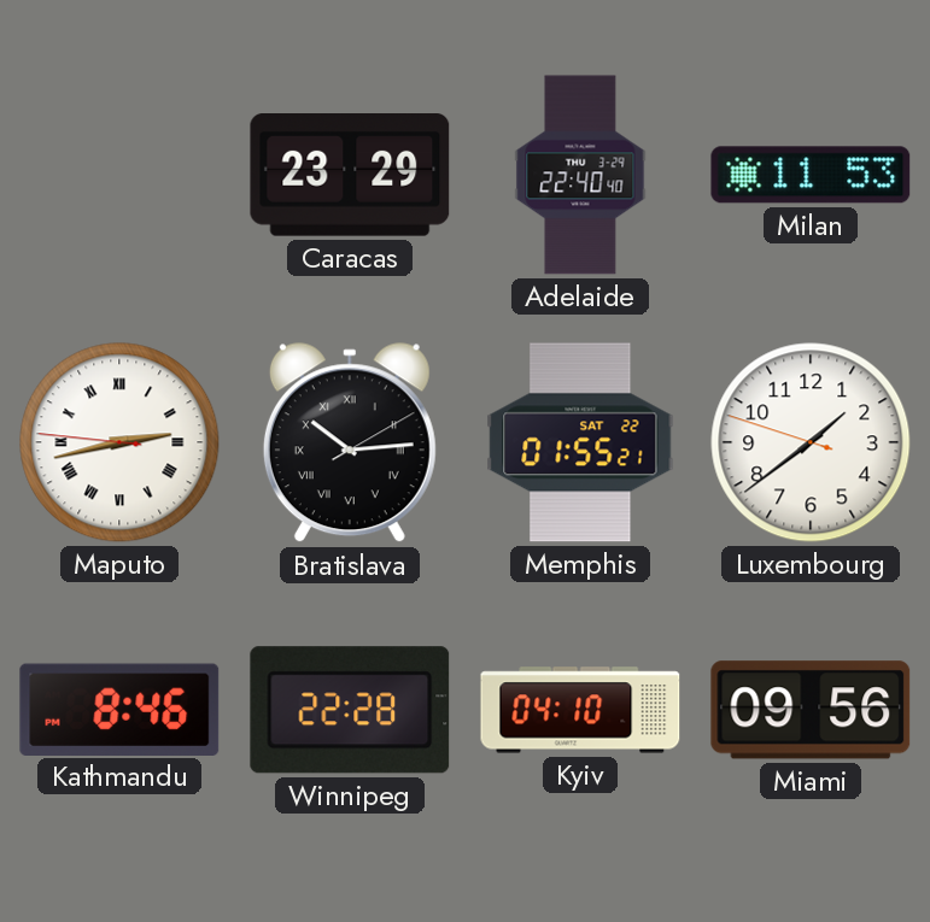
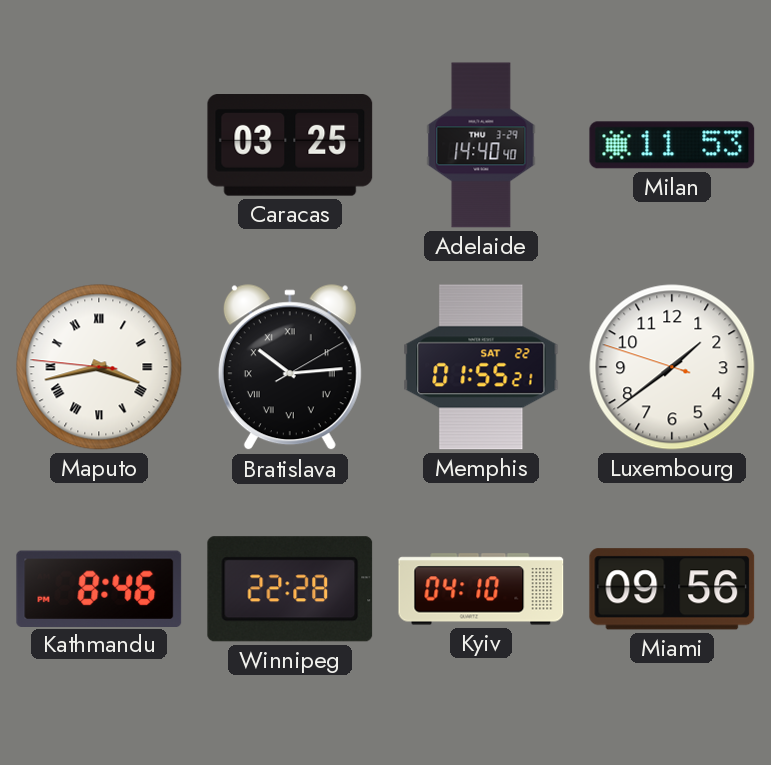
Caracas: 23:29 -> 03:25
Adelaide: 22:40 -> 14:40
Maputo: 2:42 -> 3:42
